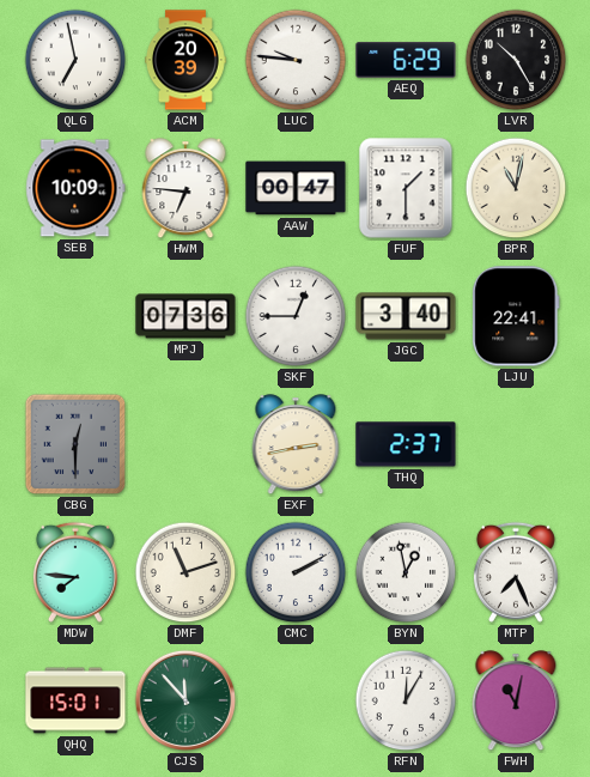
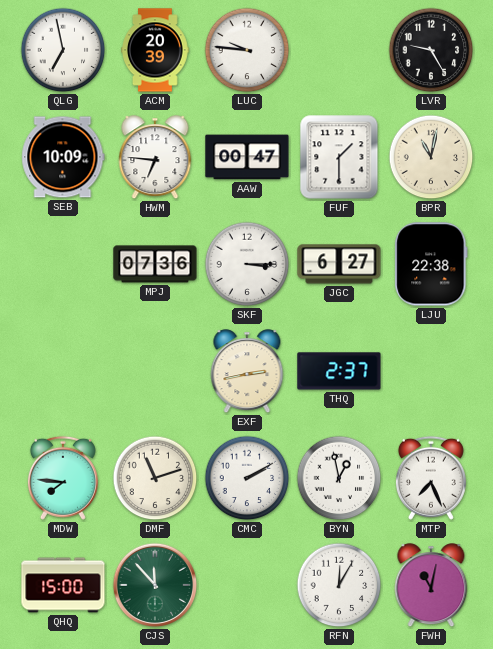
AEQ: 6:29 -> none
LVR: 10:25 -> 9:25
SKF: 12:45 -> 3:15
JGC: 3:40 -> 6:27
LJU: 22:41 -> 22:38
CBG: 12:30 -> none
QHQ: 15:01 -> 15:00
